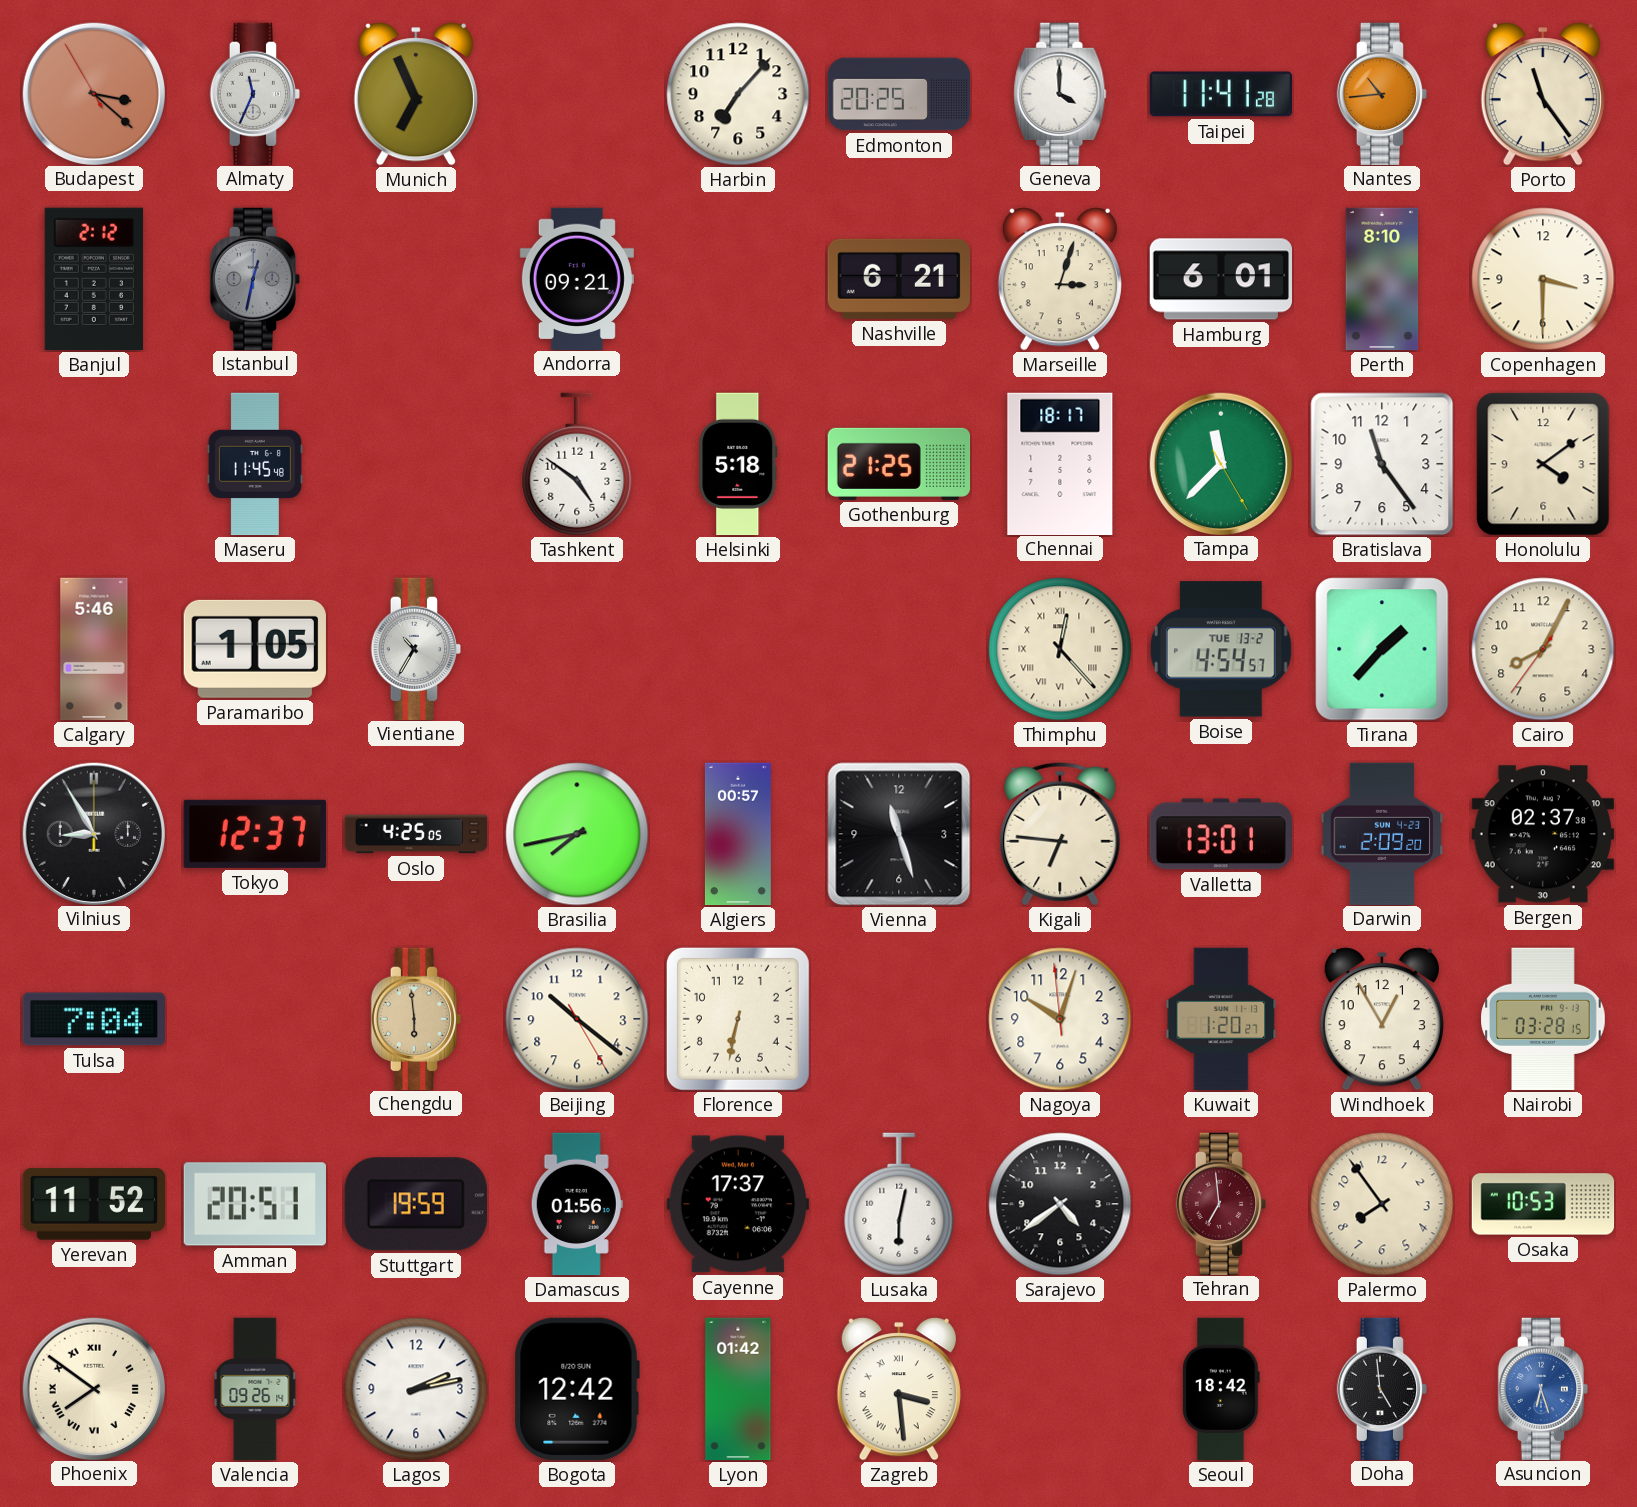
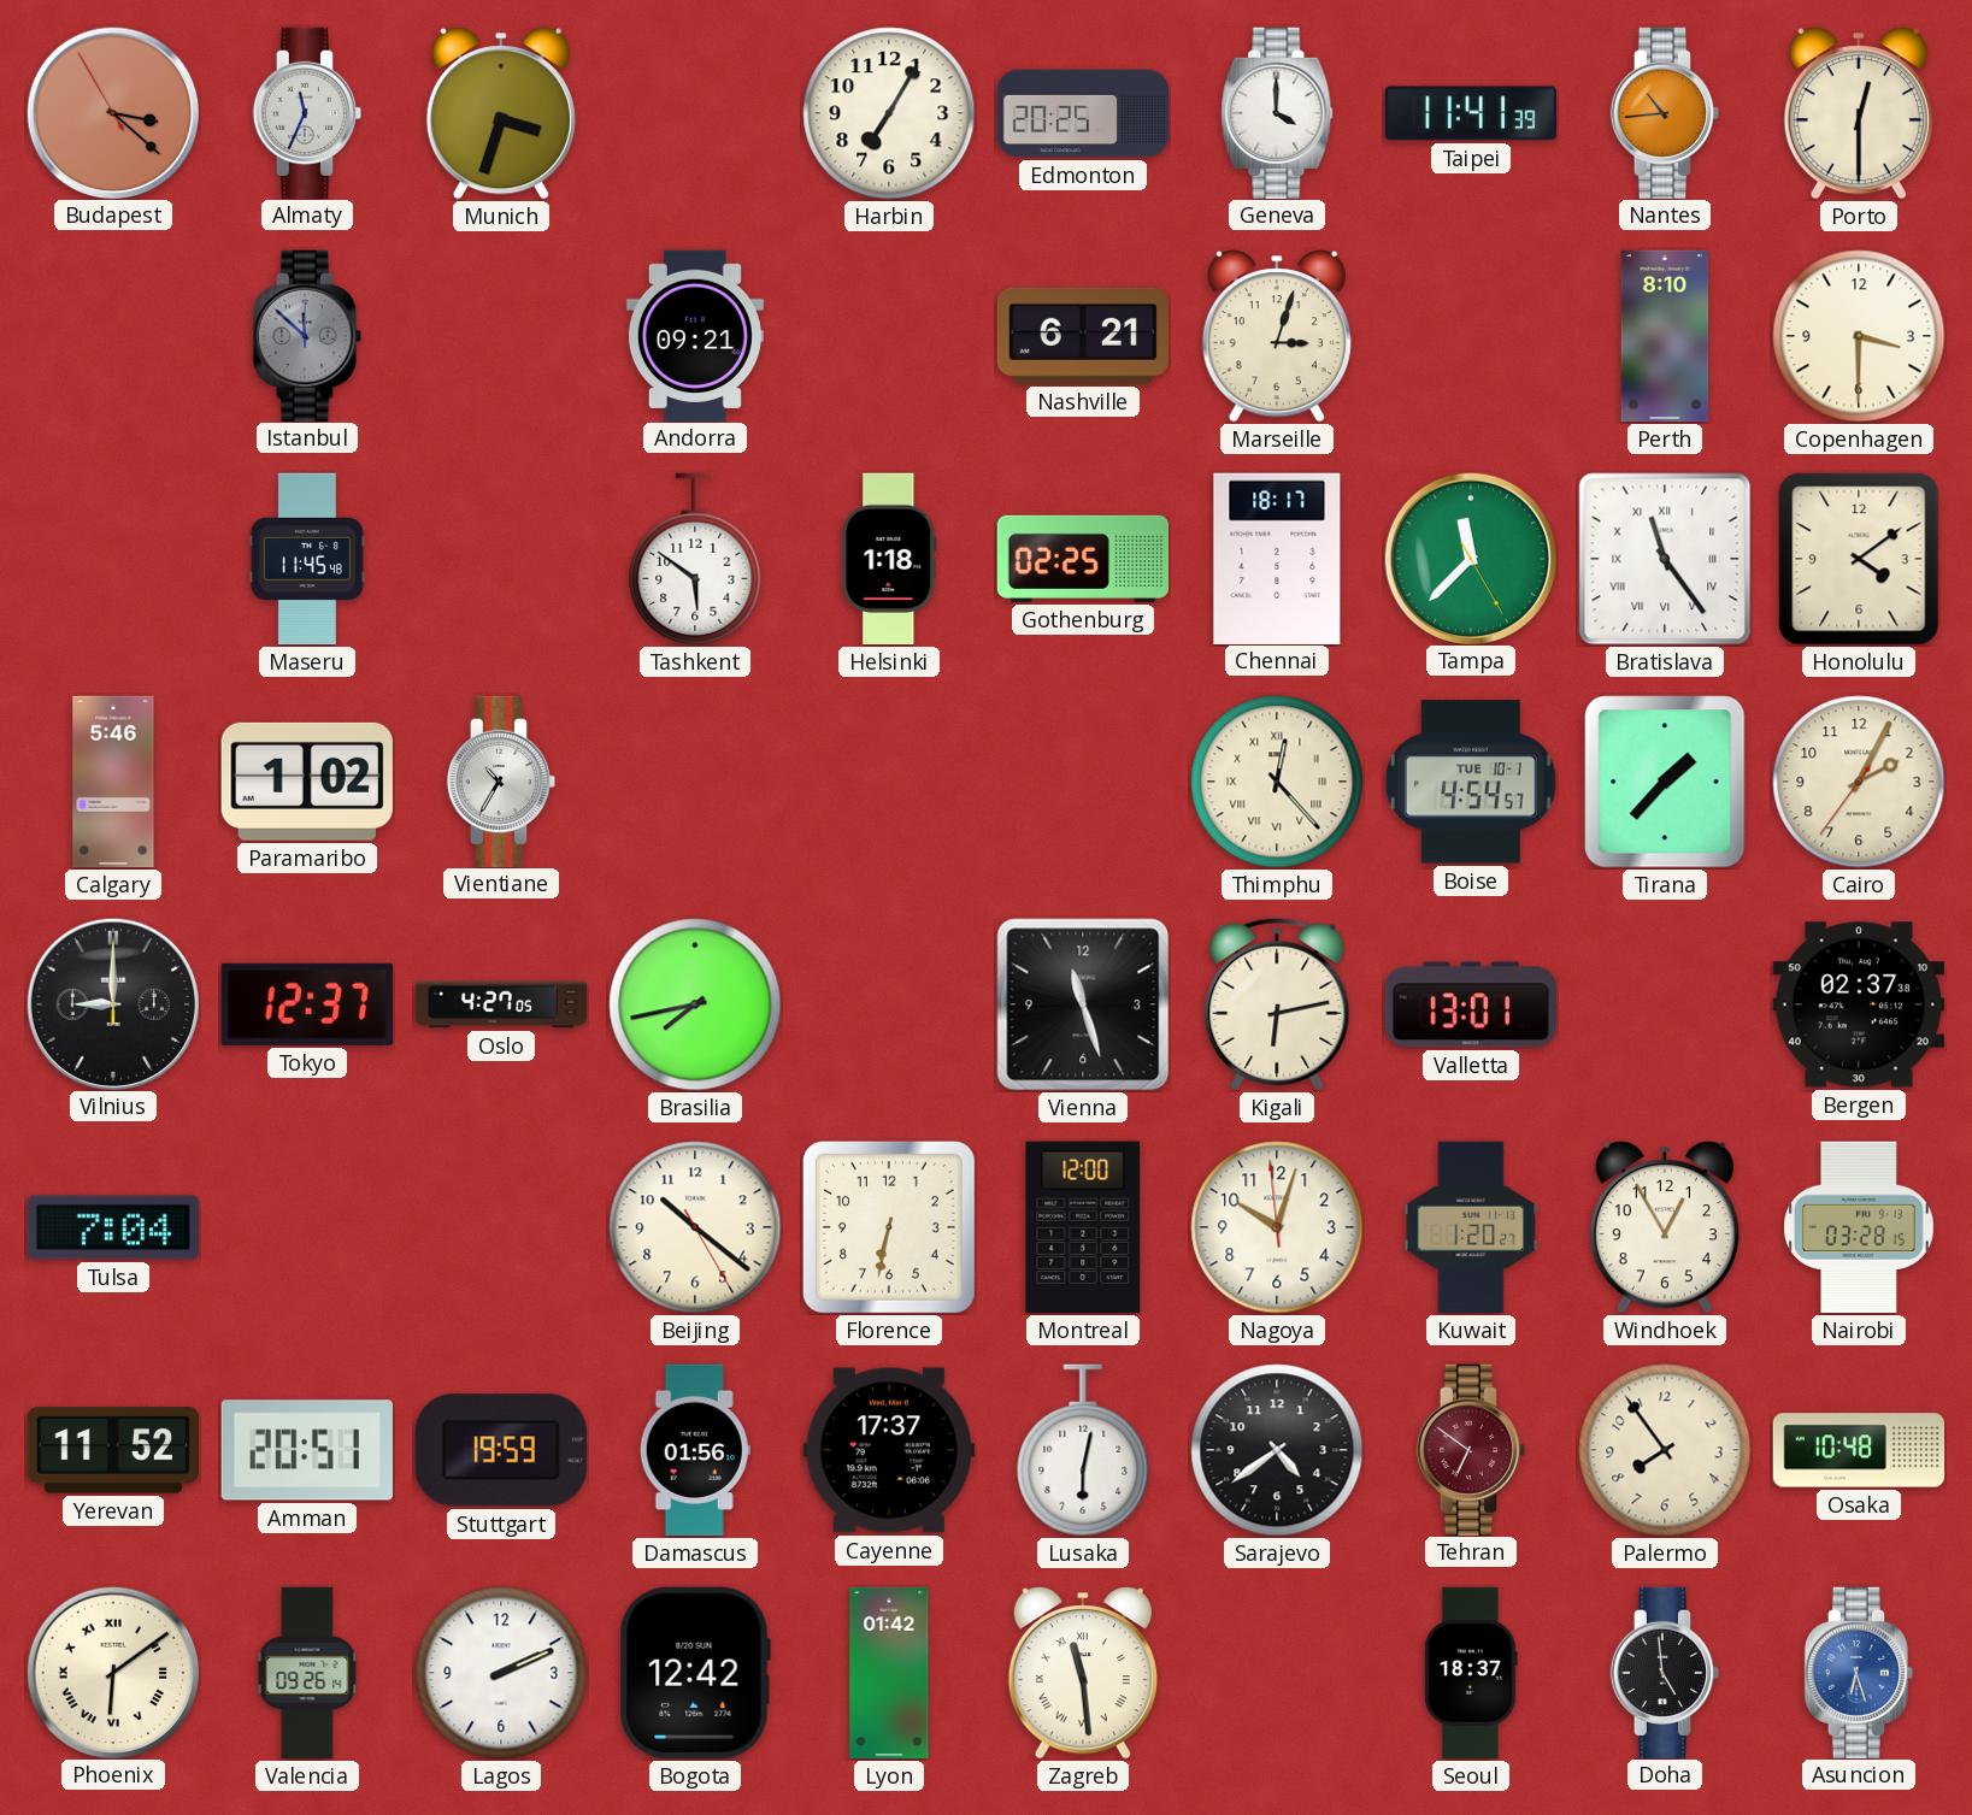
Munich: 6:56 -> 3:33
Harbin: 7:07 -> 7:05
Taipei: 11:41:28 -> 11:41:39
Porto: 11:24 -> 12:30
Banjul: 2:12 -> none
Istanbul: 12:32 -> 11:52
Hamburg: 6:01 -> none
Tashkent: 4:51 -> 5:51
Helsinki: 5:18 -> 1:18
Gothenburg: 21:25 -> 02:25
Bratislava numerals: Arabic -> Roman
Paramaribo: 1:05 -> 1:02
Boise date: TUE 13-2 -> TUE 10-1
Cairo: 8:04 -> 2:04
Vilnius: 8:55 -> 9:00
Oslo: 4:25 -> 4:27
Algiers: 00:57 -> none
Kigali: 6:46 -> 6:13
Darwin: 2:09 -> none
Chengdu: 5:59 -> none
Montreal: none -> 12:00
Tehran: 6:59 -> 6:51
Osaka: 10:53 -> 10:48
Phoenix: 7:51 -> 6:09
Lagos: 2:13 -> 2:11
Zagreb: 3:29 -> 11:29
Seoul: 18:42 -> 18:37
